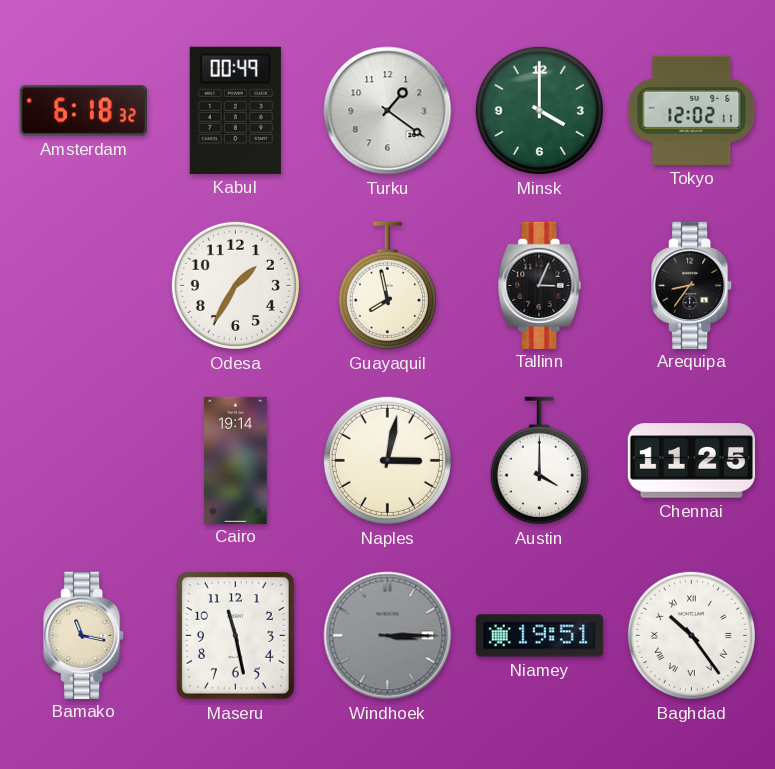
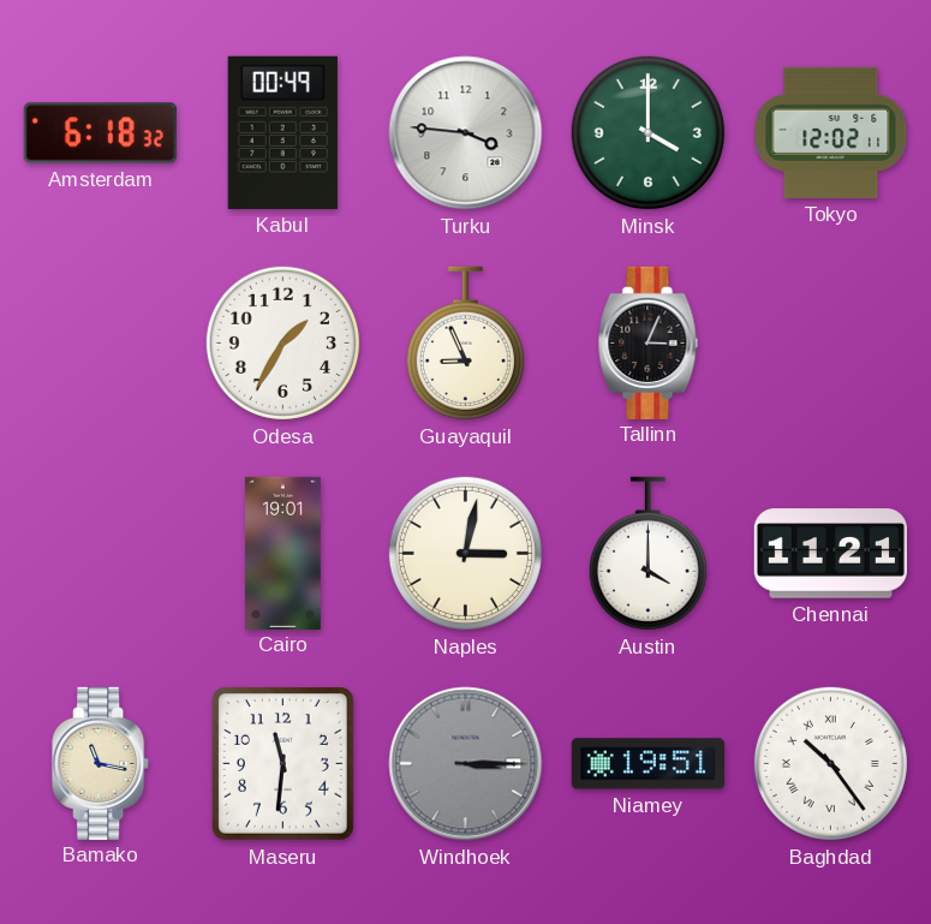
Turku: 1:21 -> 3:46
Guayaquil: 7:58 -> 8:56
Arequipa: 8:36 -> none
Cairo: 19:14 -> 19:01
Chennai: 11:25 -> 11:21
Maseru: 11:28 -> 11:31
